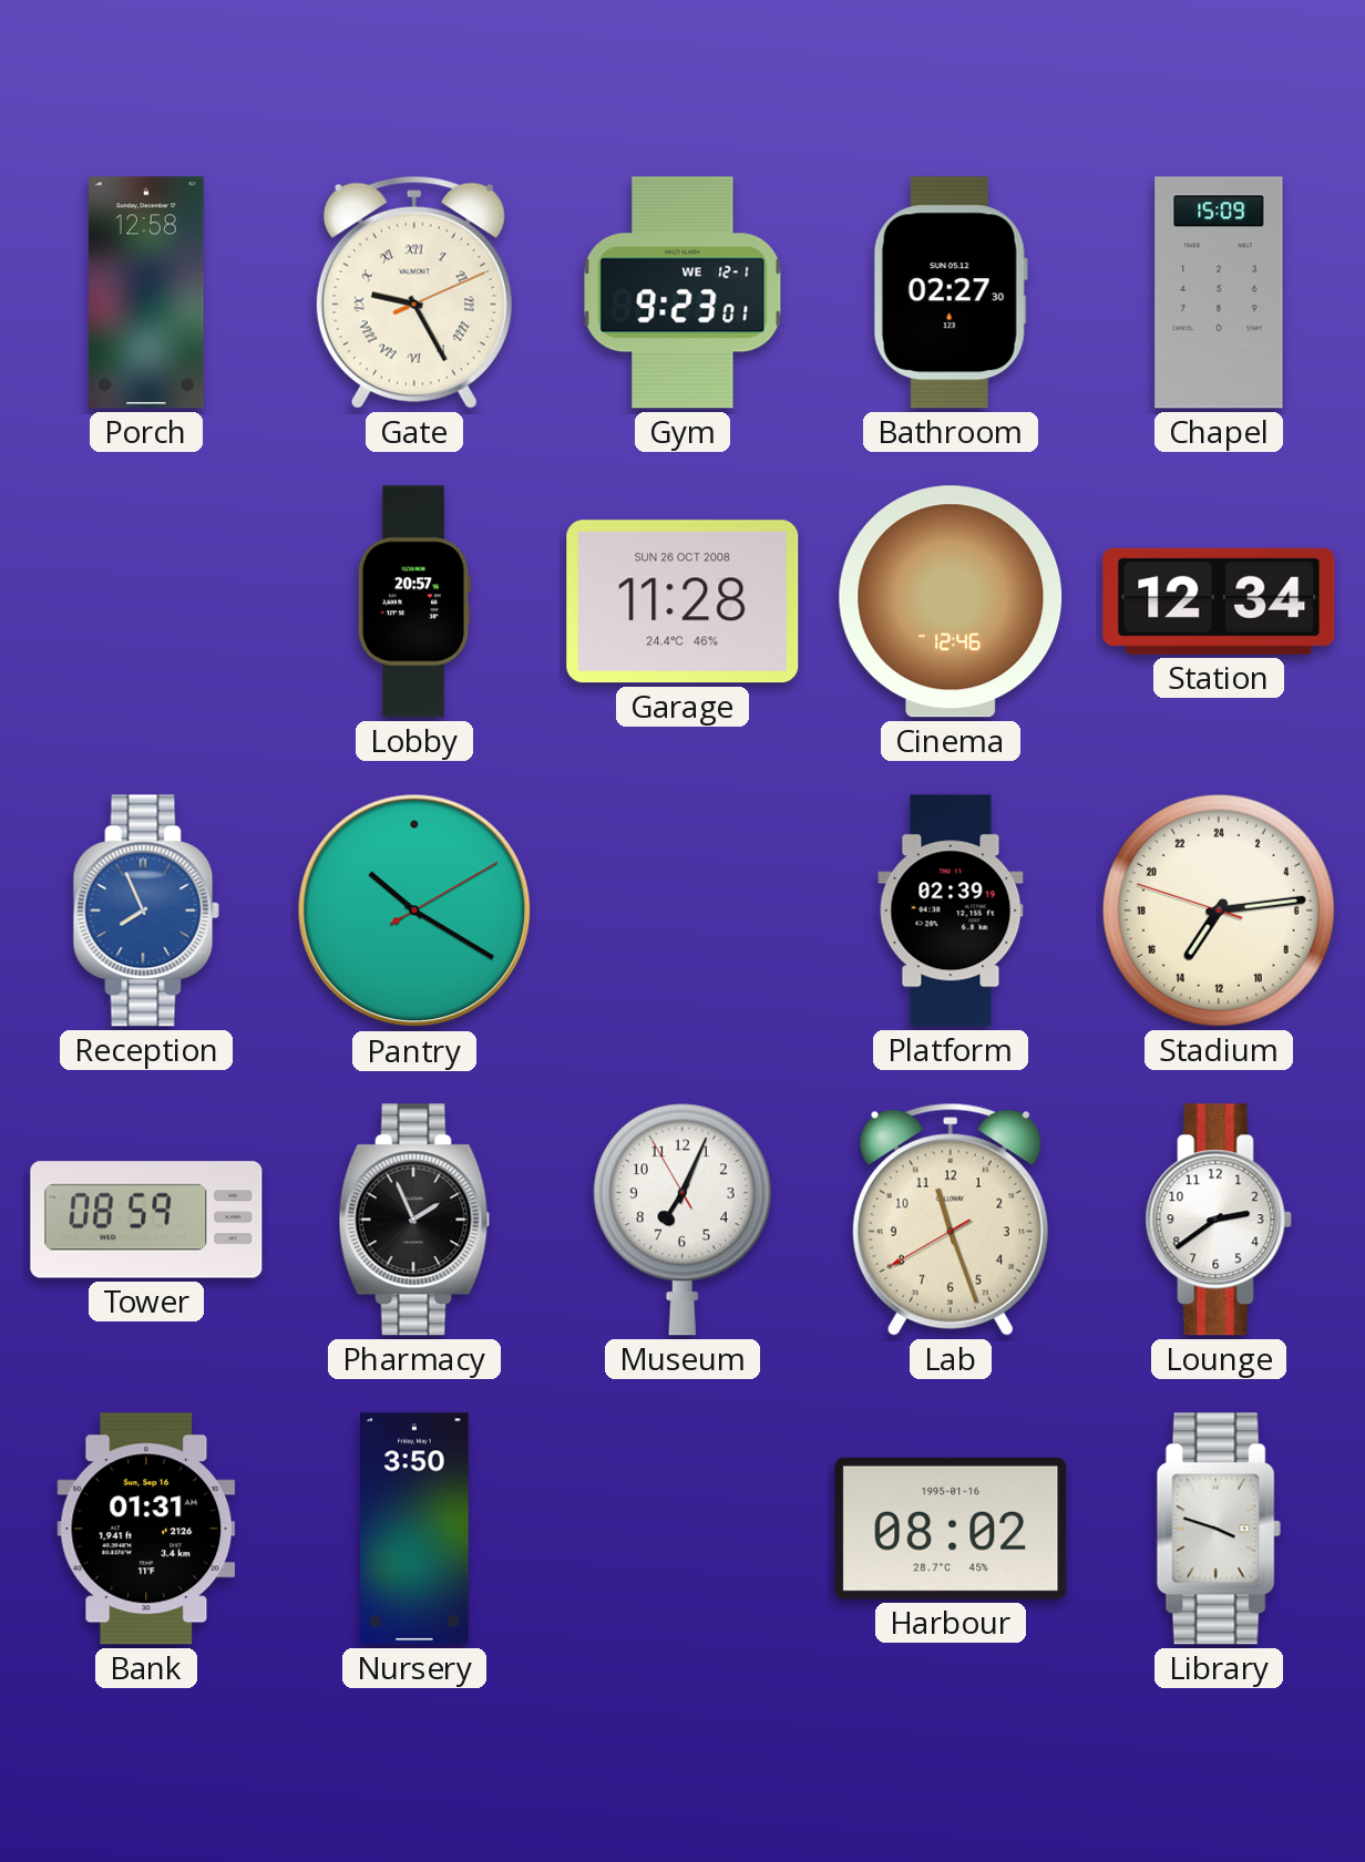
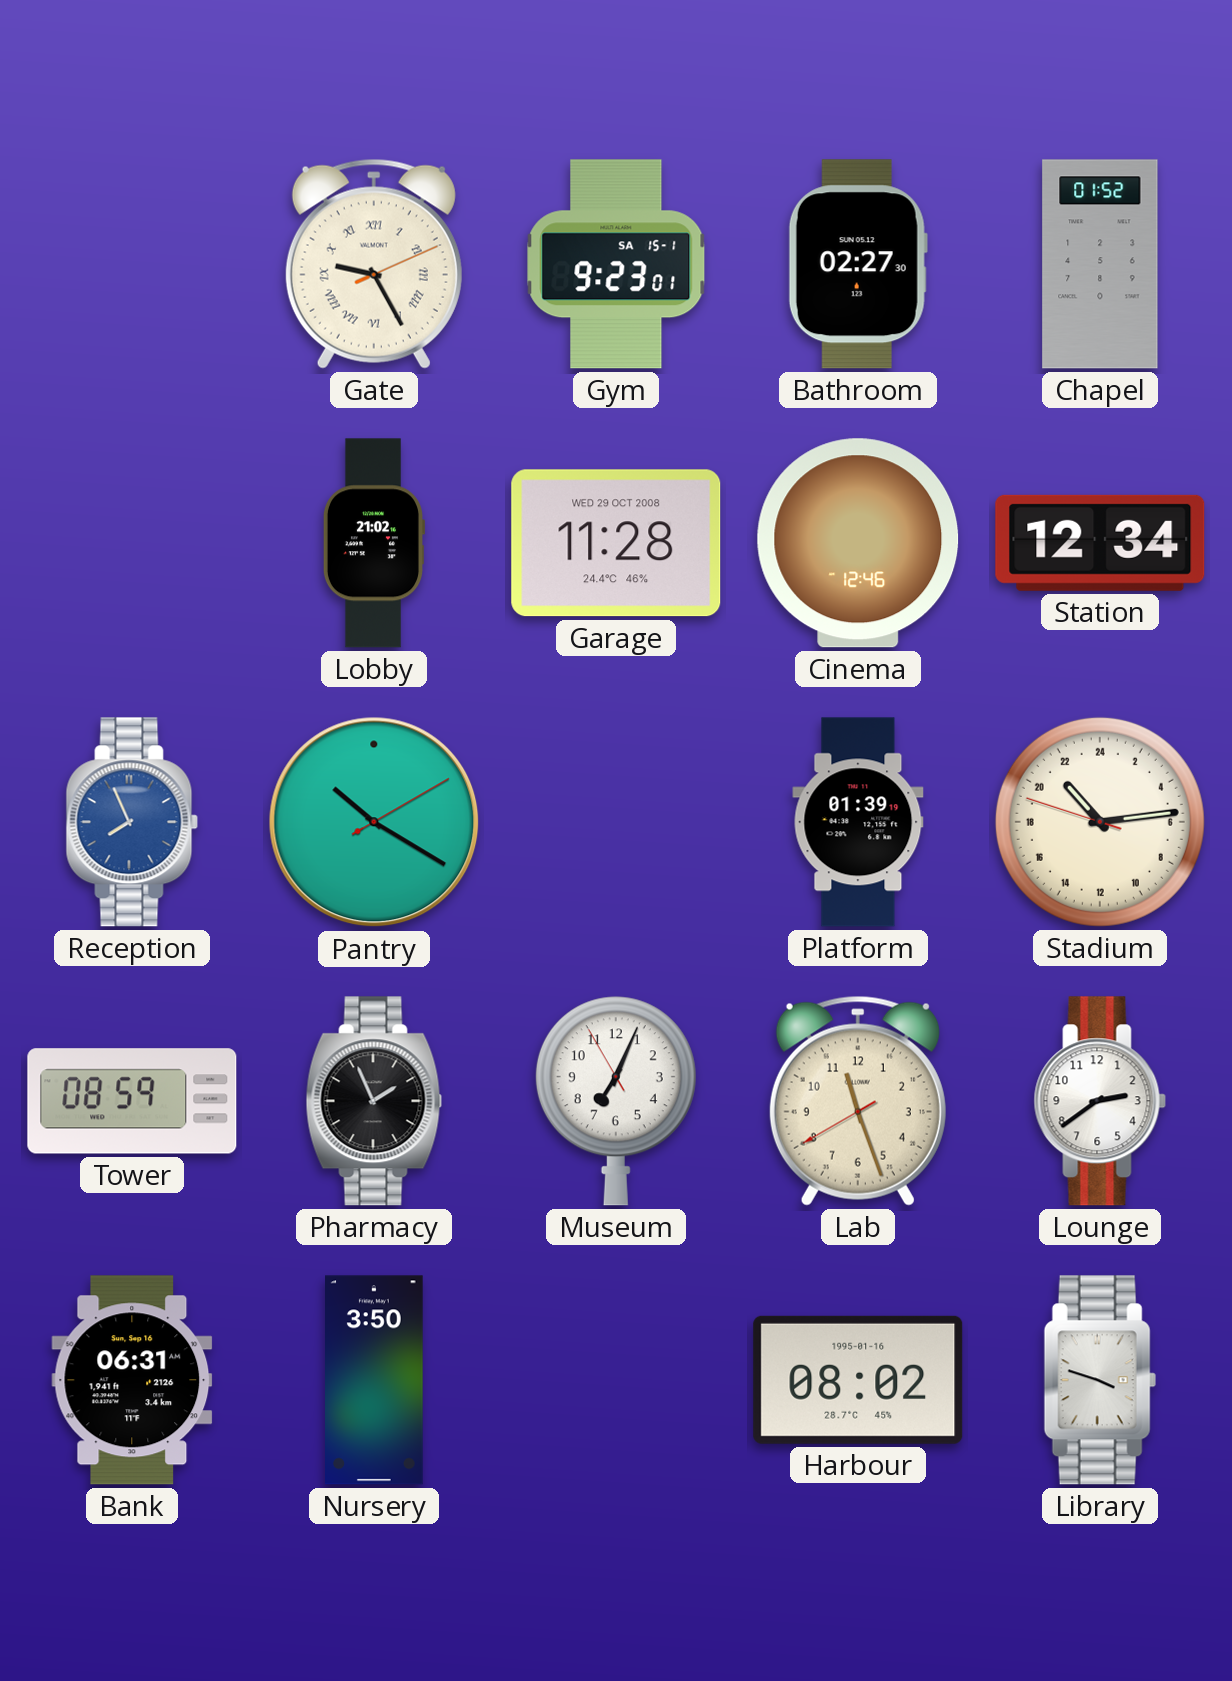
Porch: 12:58 -> none
Gym date: WE 12-1 -> SA 15-1
Chapel: 15:09 -> 01:52
Lobby: 20:57 -> 21:02
Garage date: SUN 26 OCT 2008 -> WED 29 OCT 2008
Platform: 02:39 -> 01:39
Stadium: 14:13 -> 21:13
Bank: 01:31 -> 06:31
